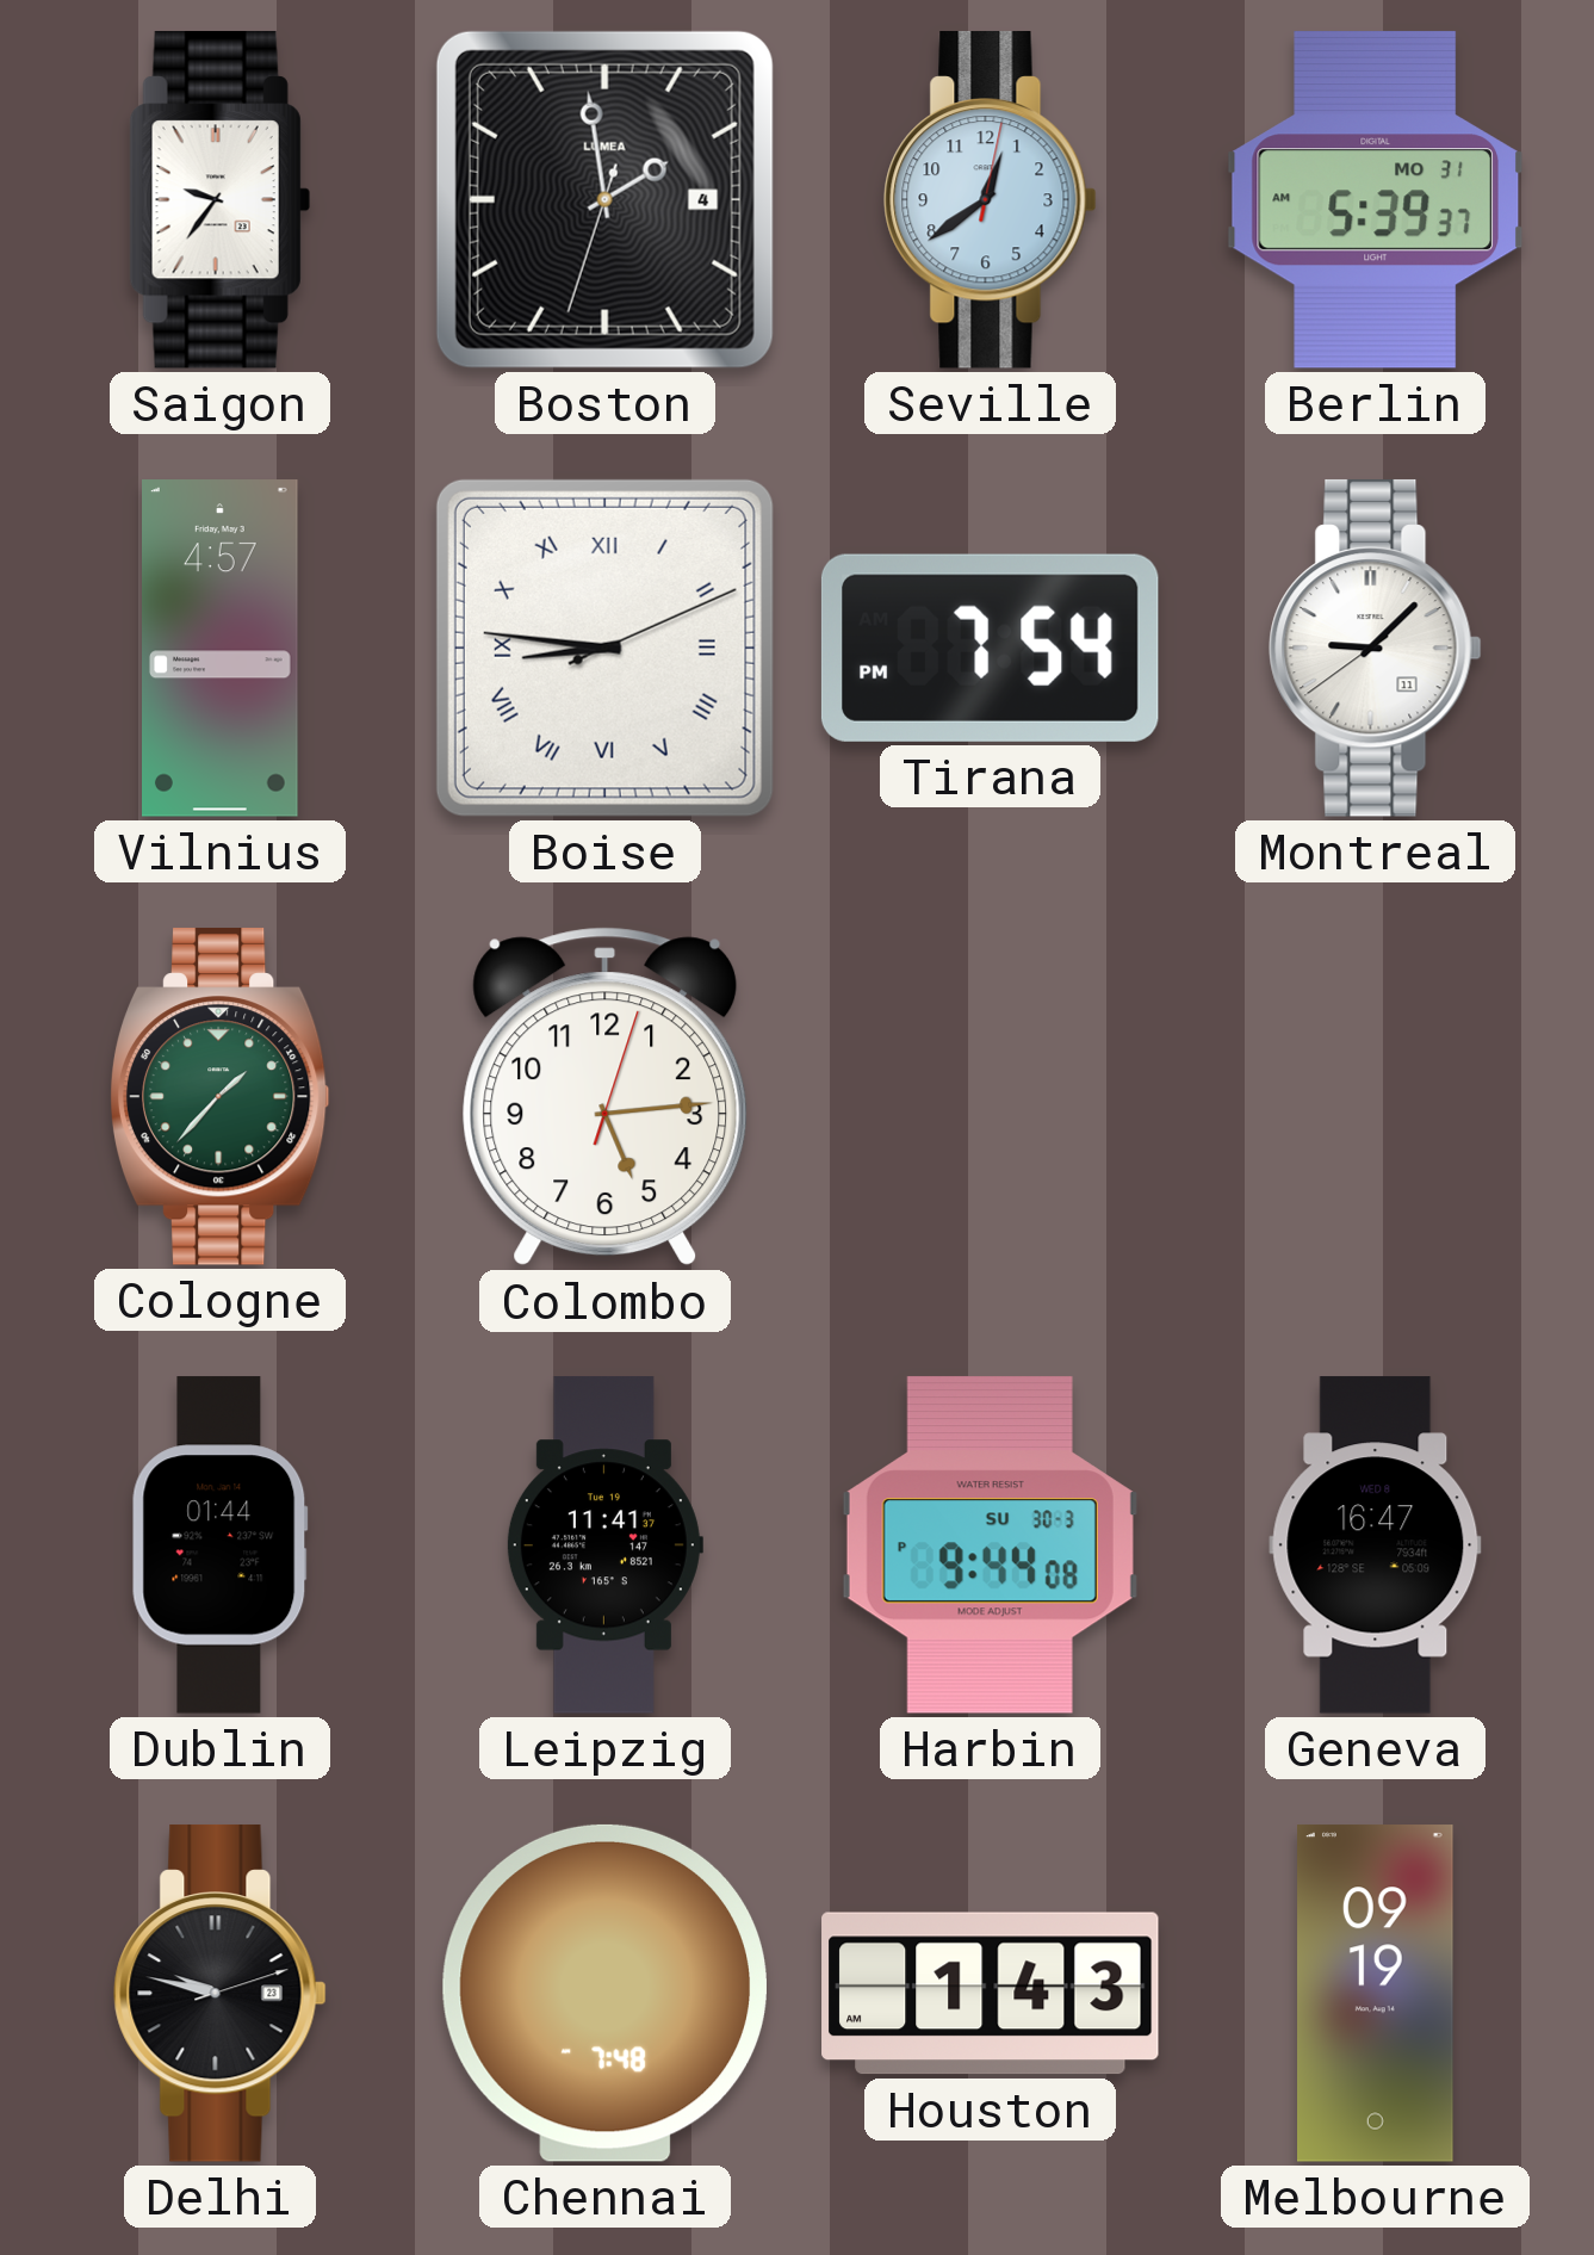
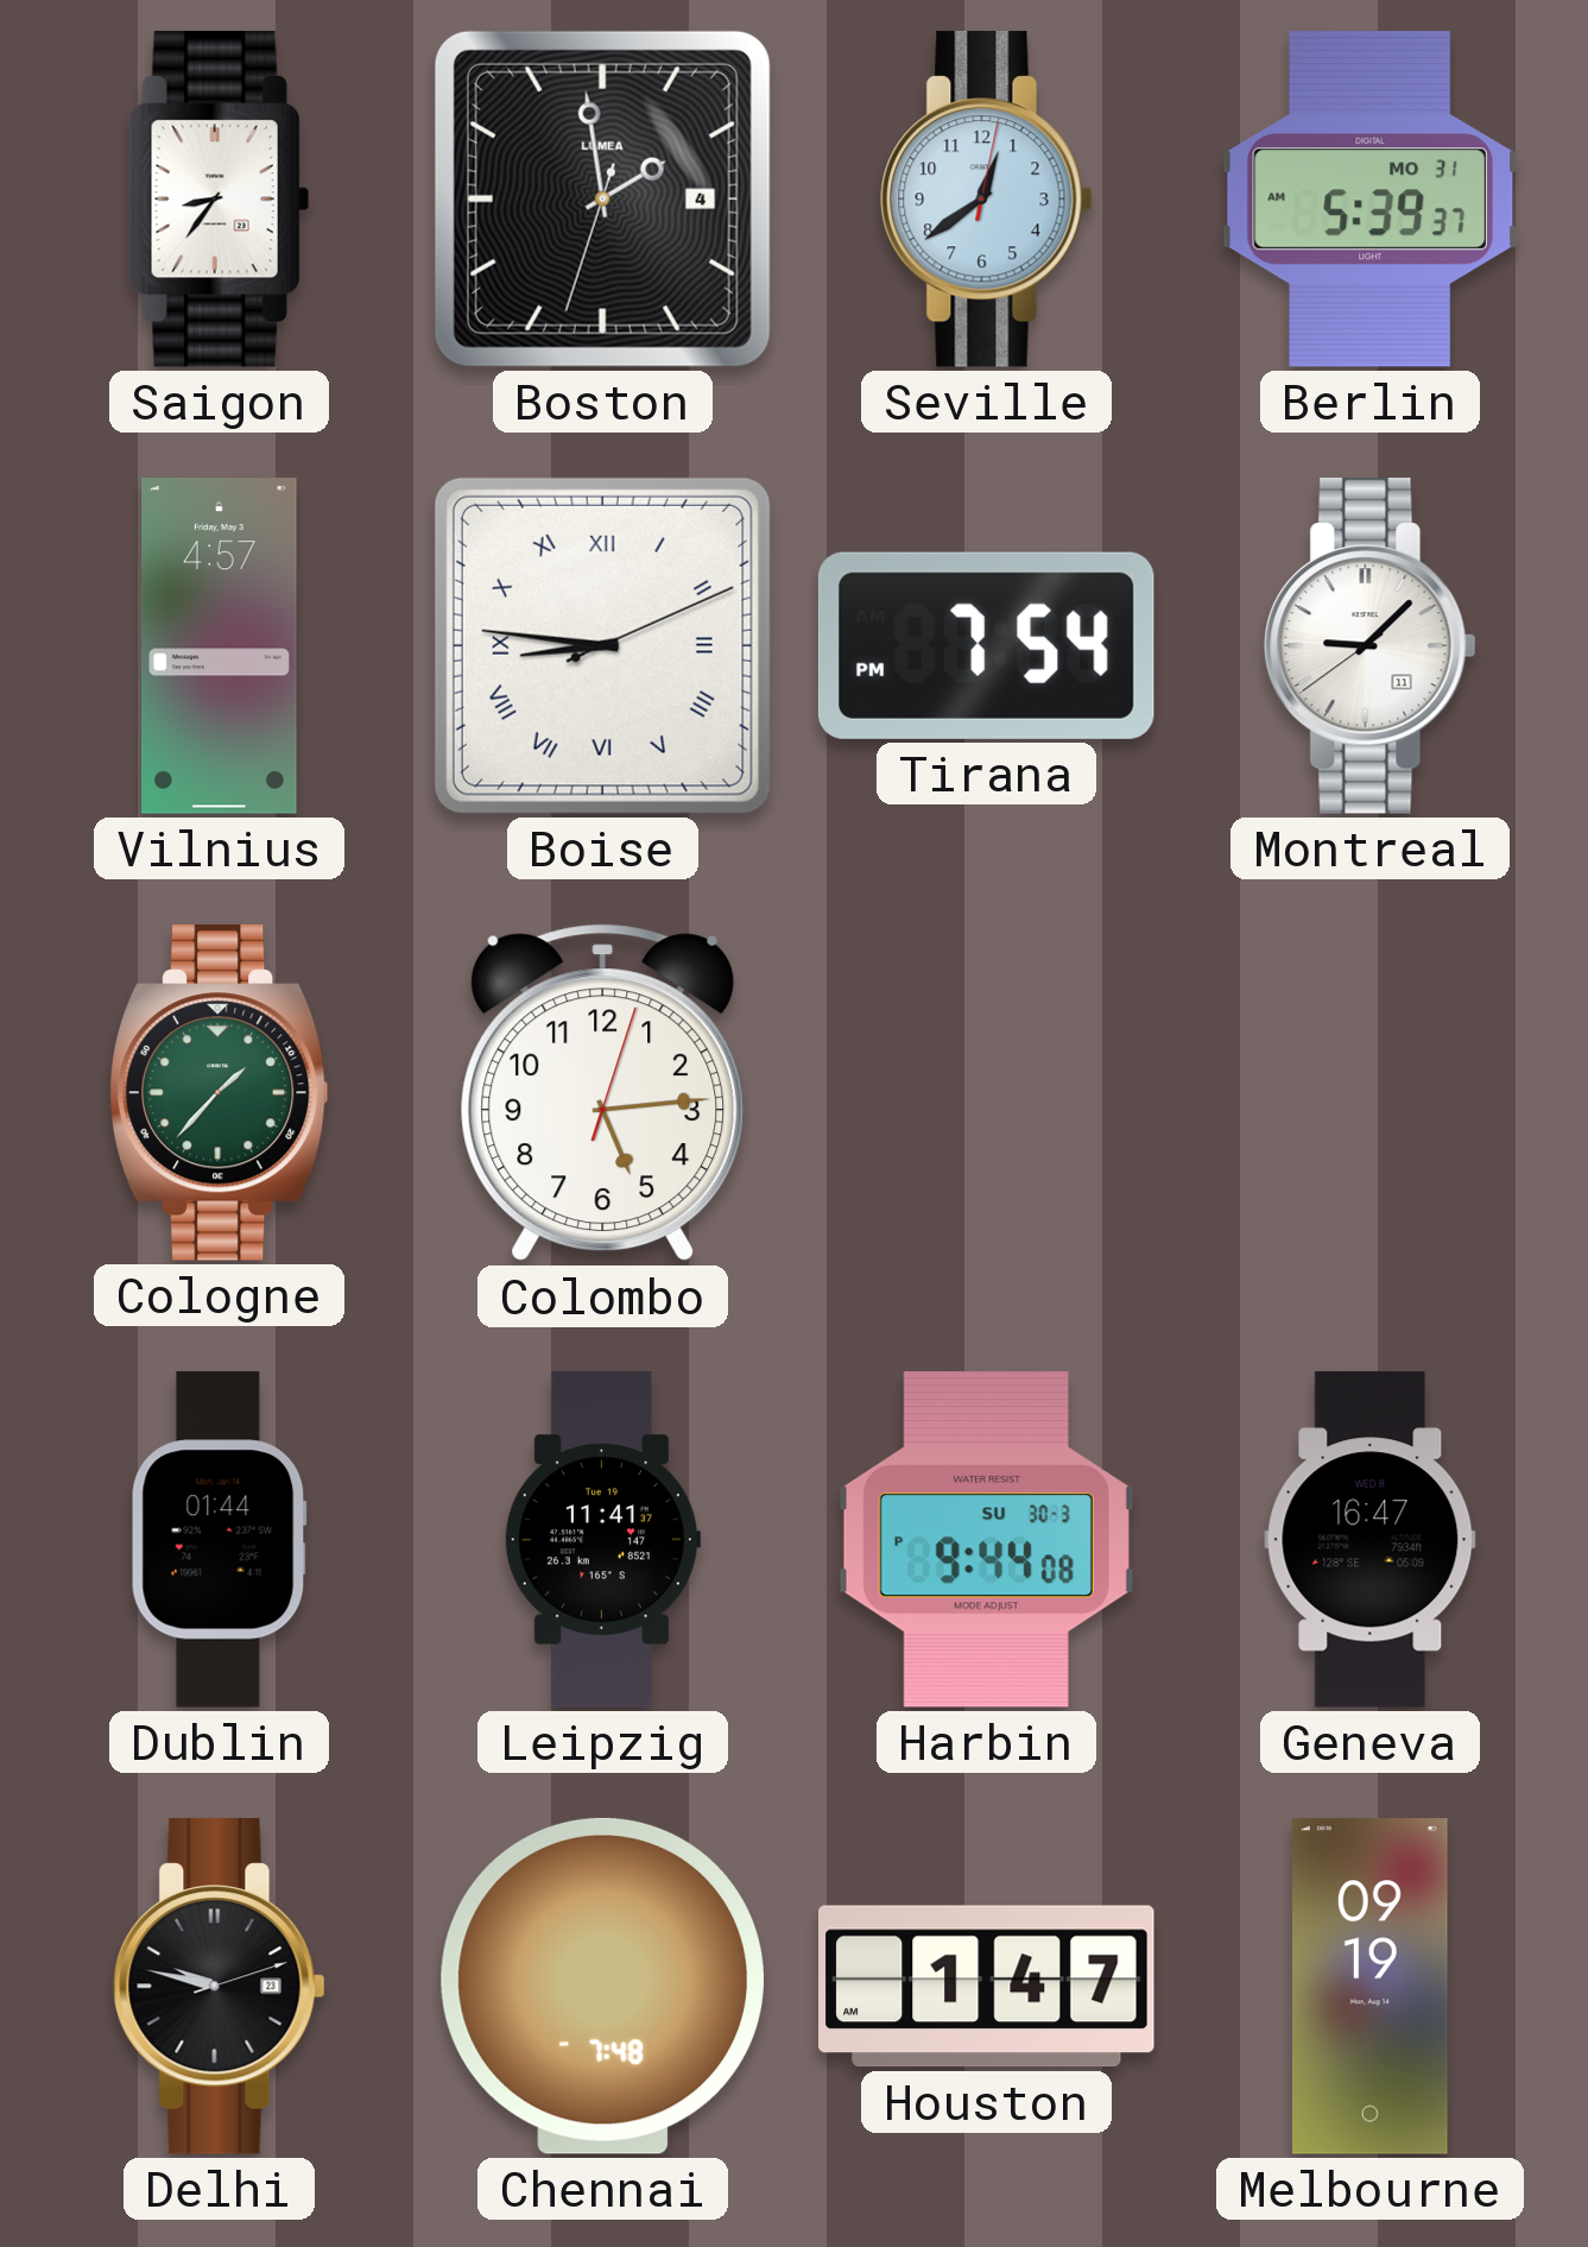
Saigon: 9:36 -> 8:36
Houston: 1:43 -> 1:47
